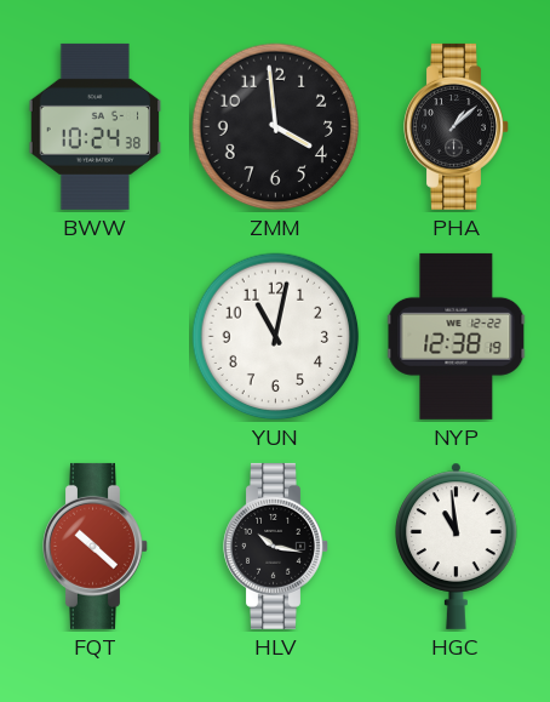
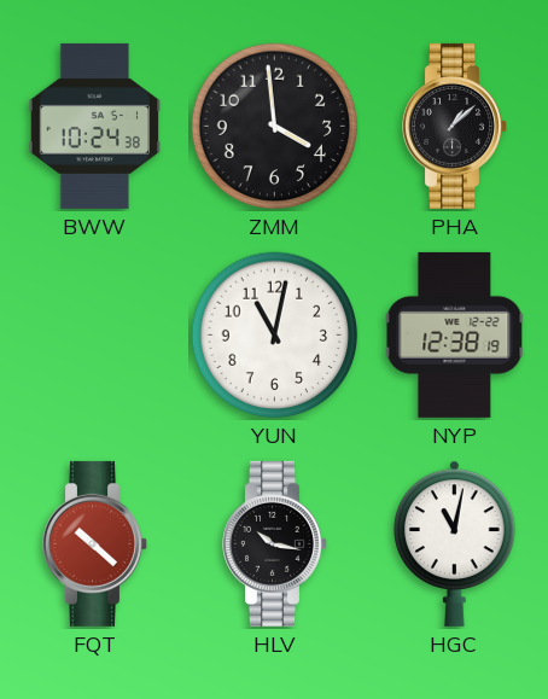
HGC: 10:59 -> 11:02
